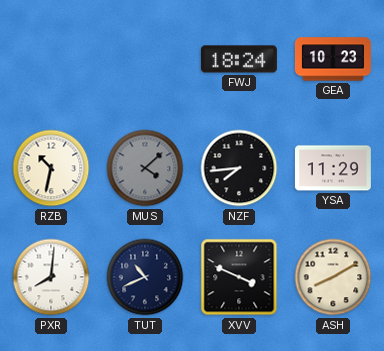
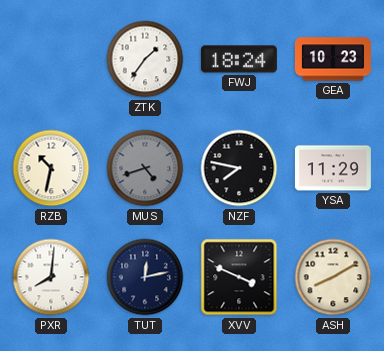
ZTK: none -> 1:36
MUS: 4:08 -> 4:42
NZF: 7:44 -> 7:47
TUT: 10:41 -> 12:13
